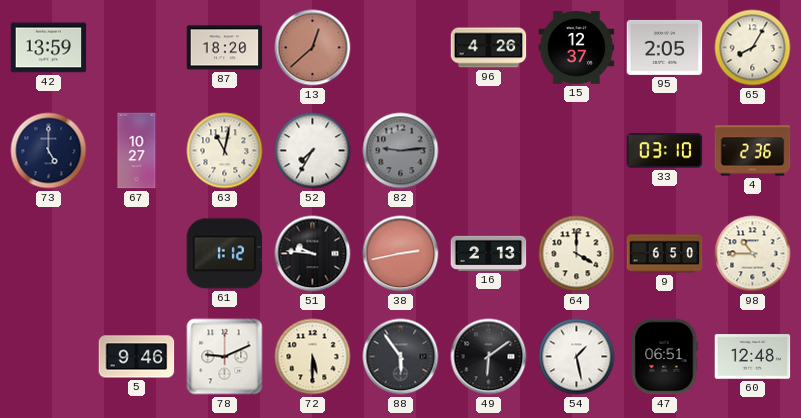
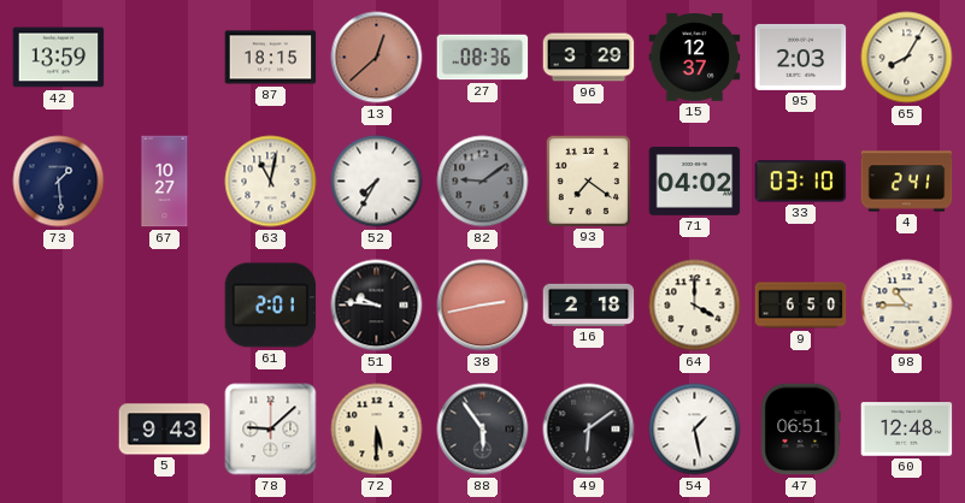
87: 18:20 -> 18:15
27: none -> 08:36
96: 4:26 -> 3:29
95: 2:05 -> 2:03
73: 5:00 -> 1:29
82: 9:14 -> 9:09
93: none -> 7:21
71: none -> 04:02
4: 2:36 -> 2:41
61: 1:12 -> 2:01
16: 2:13 -> 2:18
5: 9:46 -> 9:43
78: 9:11 -> 9:08
